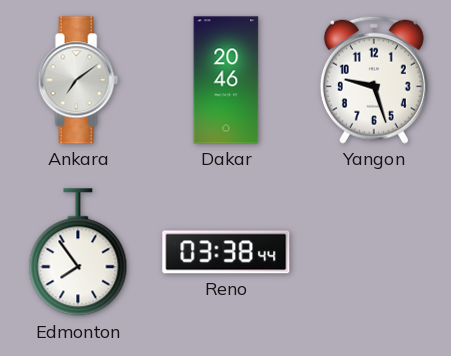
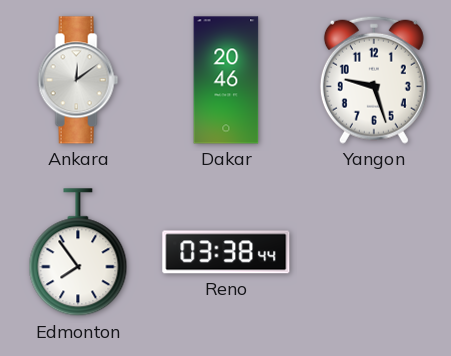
Ankara: 7:09 -> 12:09
